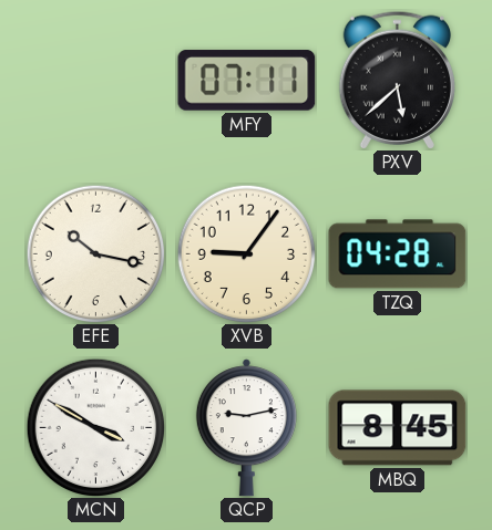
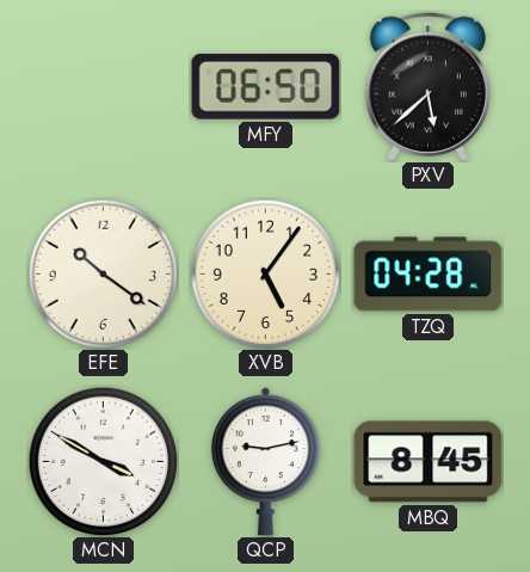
MFY: 07:11 -> 06:50
EFE: 10:17 -> 10:21
XVB: 9:06 -> 5:06
